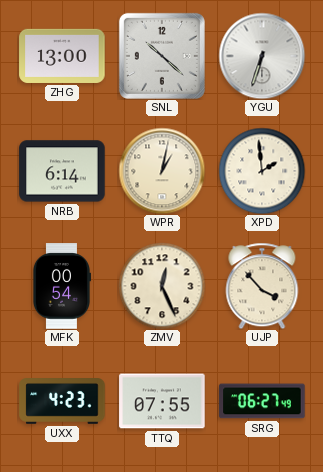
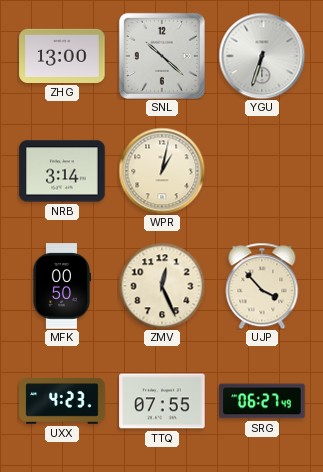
NRB: 6:14 -> 3:14
XPD: 1:59 -> none
MFK: 00:54 -> 00:50
